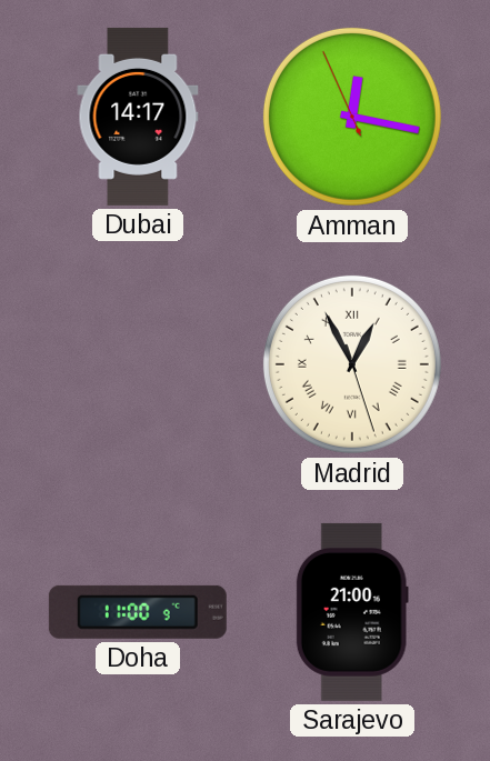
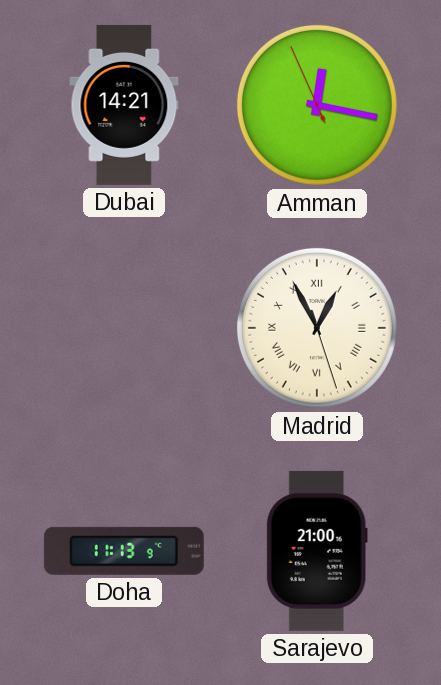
Dubai: 14:17 -> 14:21
Doha: 11:00 -> 11:13
